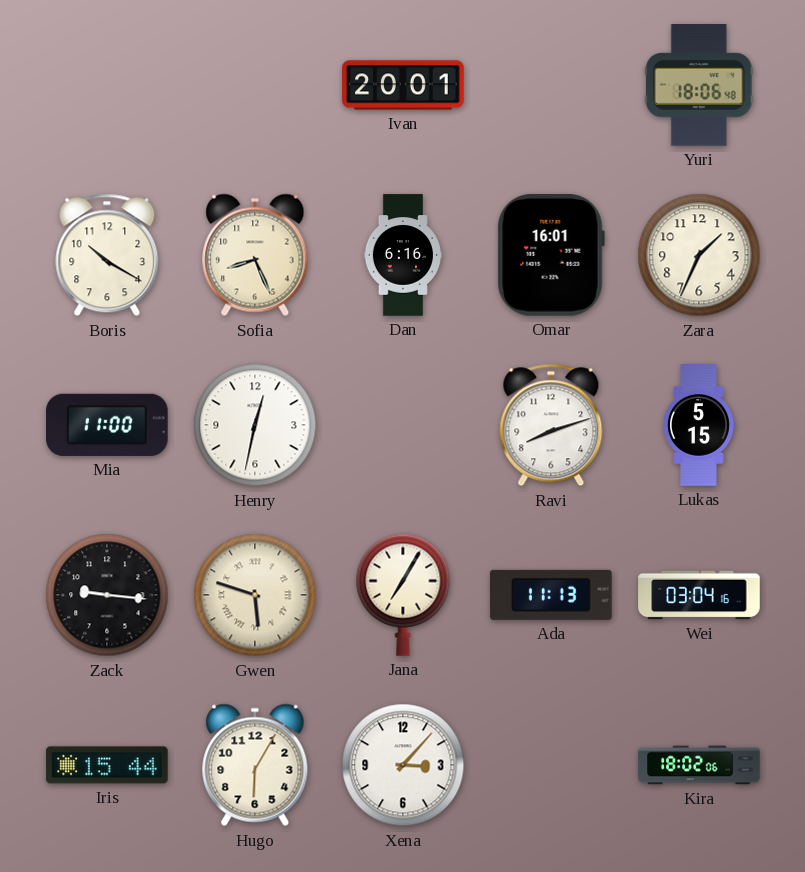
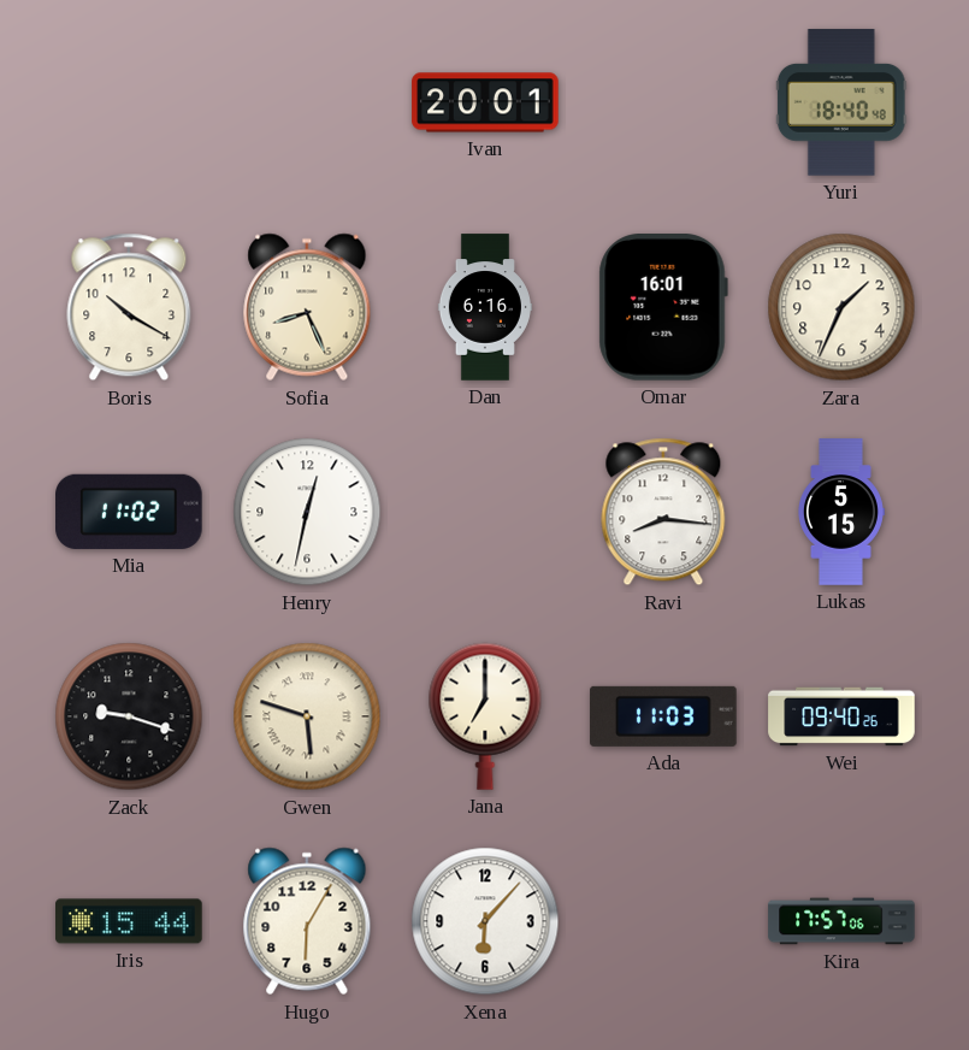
Yuri: 18:06 -> 18:40
Mia: 11:00 -> 11:02
Ravi: 8:12 -> 8:16
Zack: 9:16 -> 9:18
Jana: 7:05 -> 7:00
Ada: 11:13 -> 11:03
Wei: 03:04 -> 09:40
Xena: 3:07 -> 6:07
Kira: 18:02 -> 17:57
